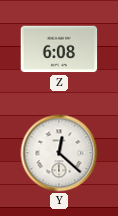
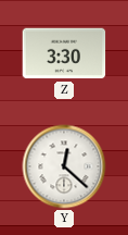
Z: 6:08 -> 3:30
